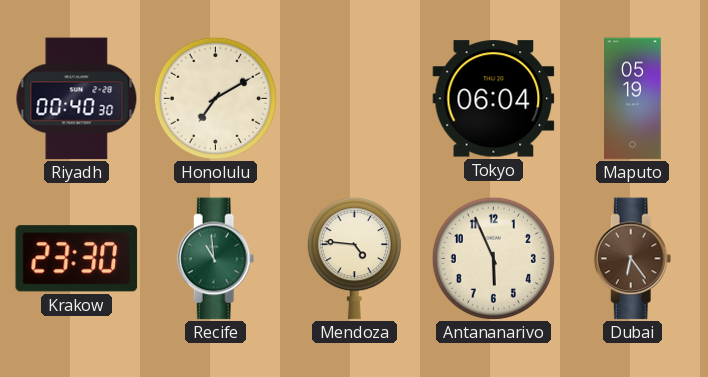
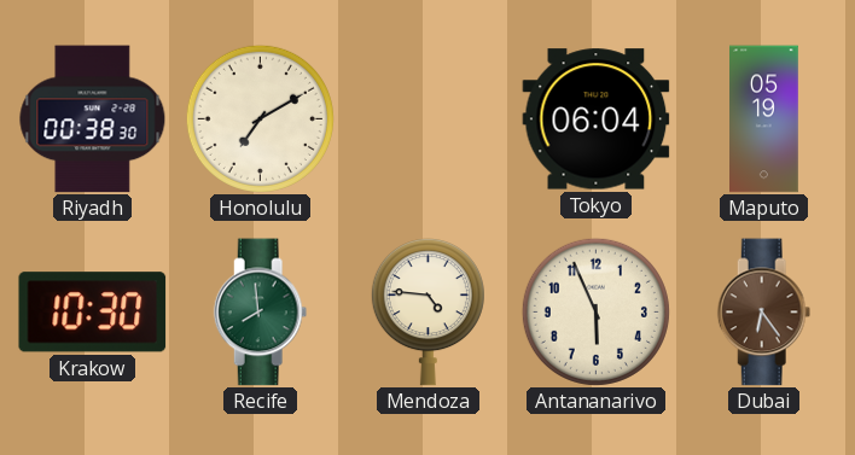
Riyadh: 00:40 -> 00:38
Krakow: 23:30 -> 10:30
Recife: 10:59 -> 7:59
